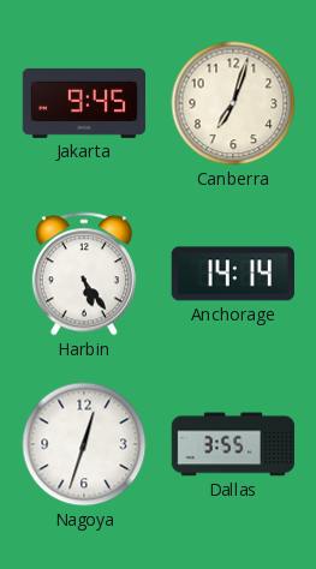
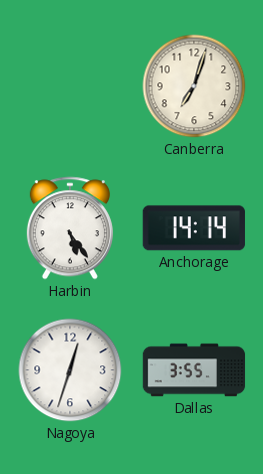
Jakarta: 9:45 -> none
